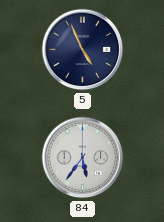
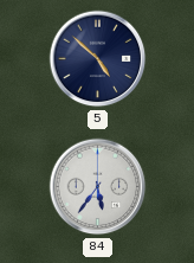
5: 4:56 -> 4:52
